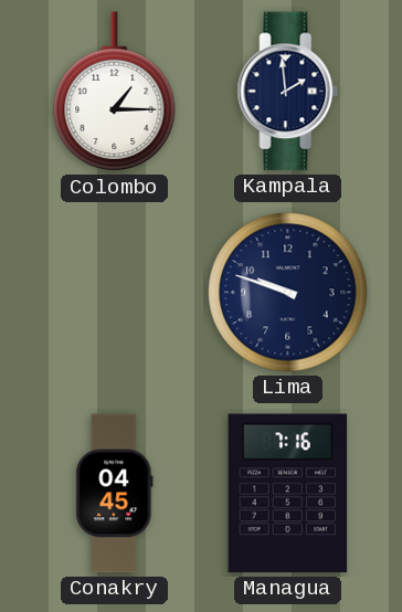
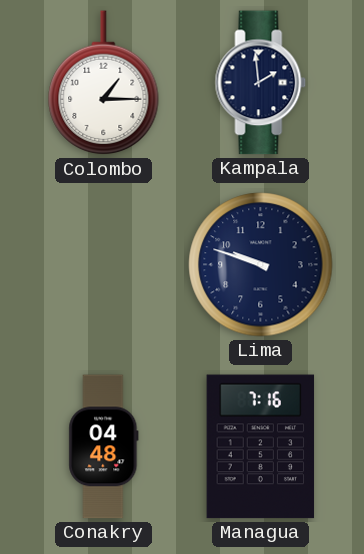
Conakry: 04:45 -> 04:48
